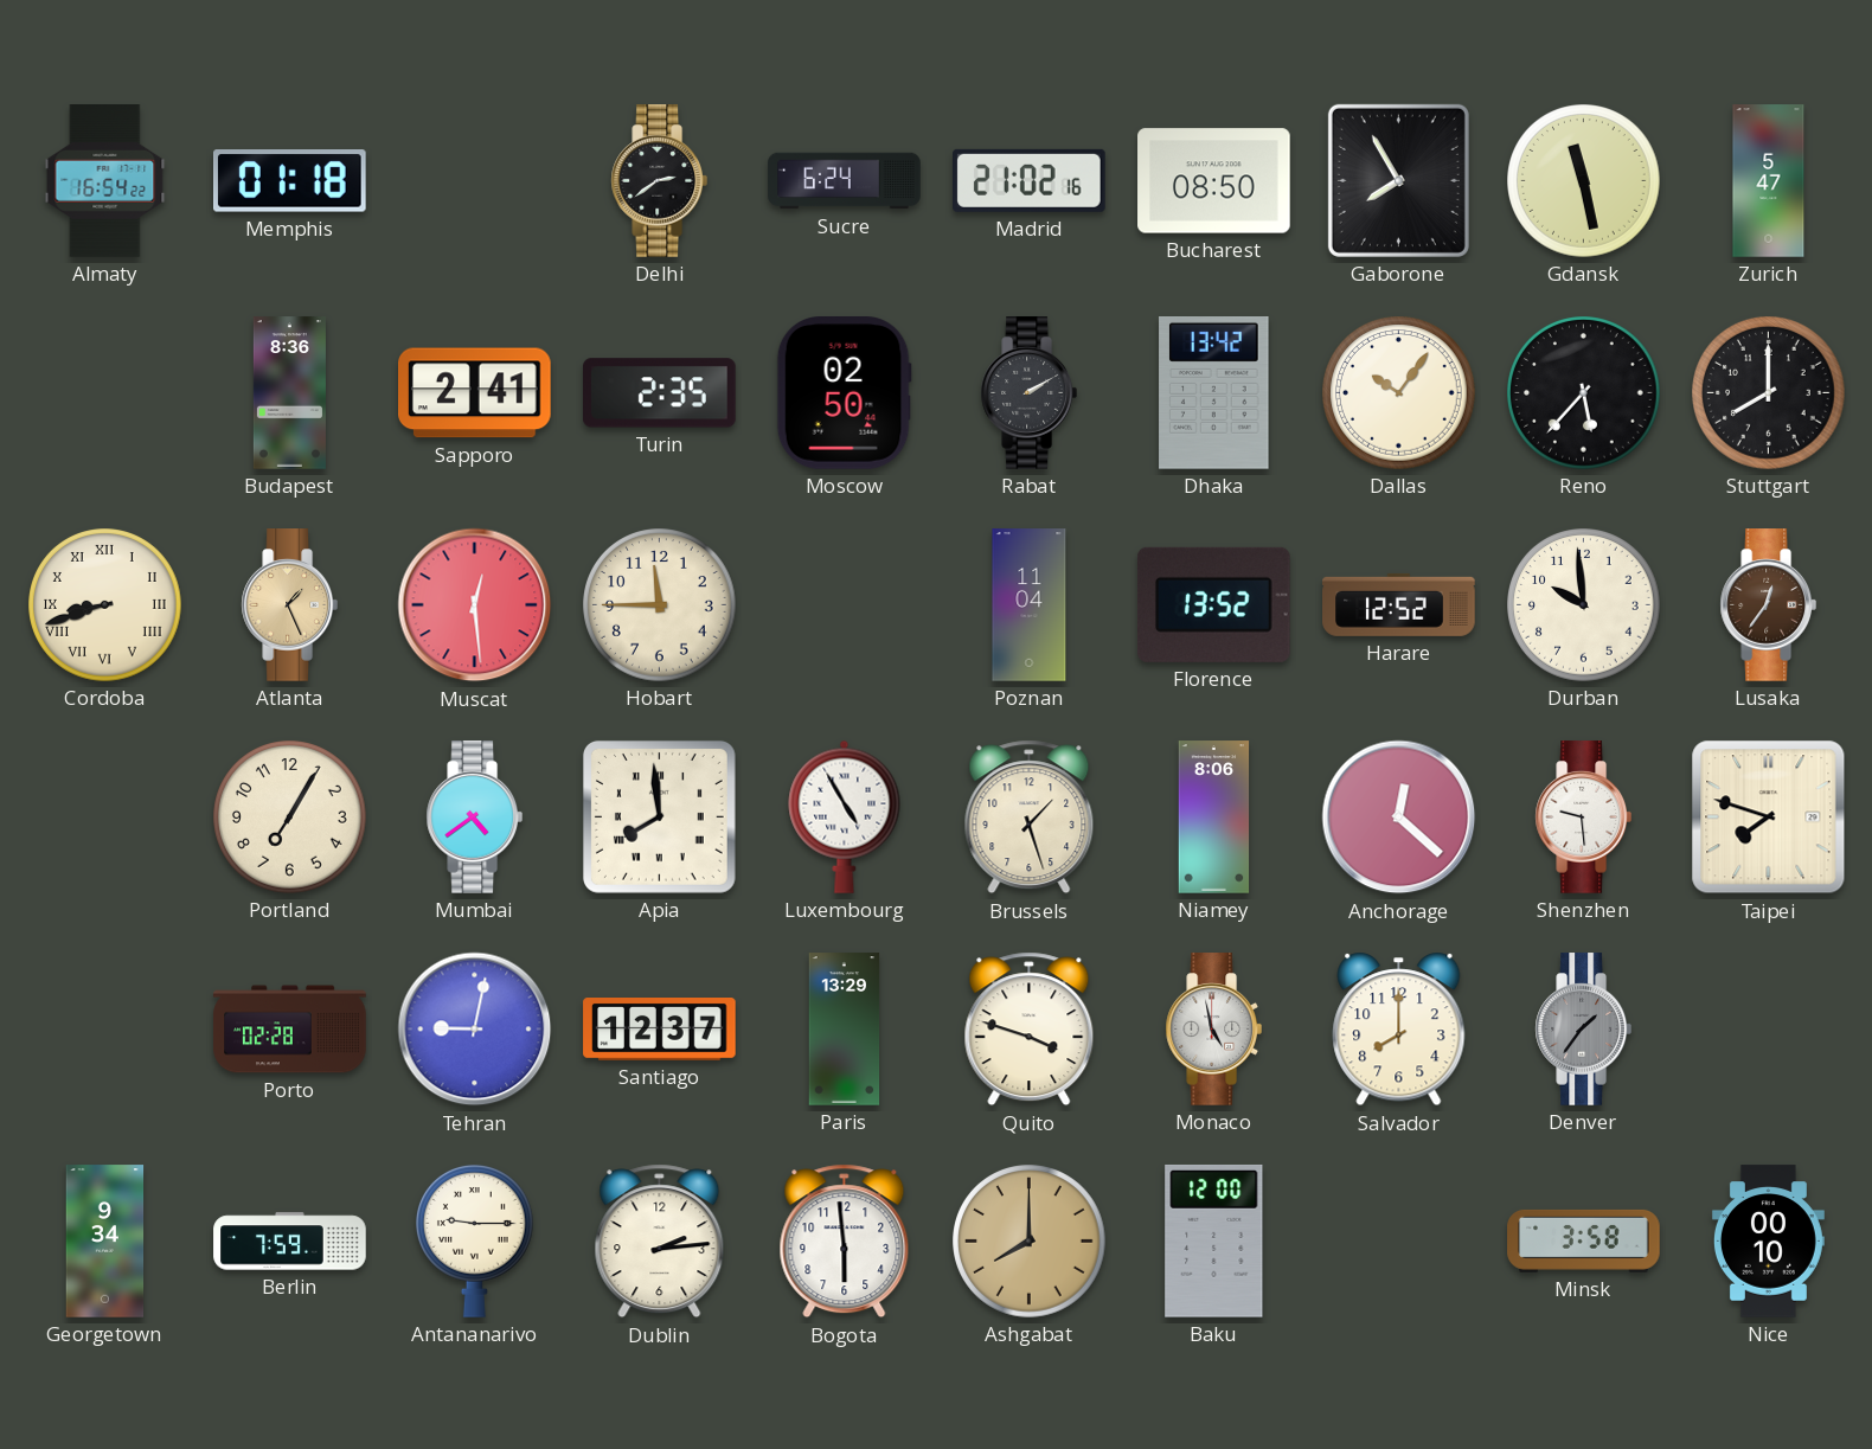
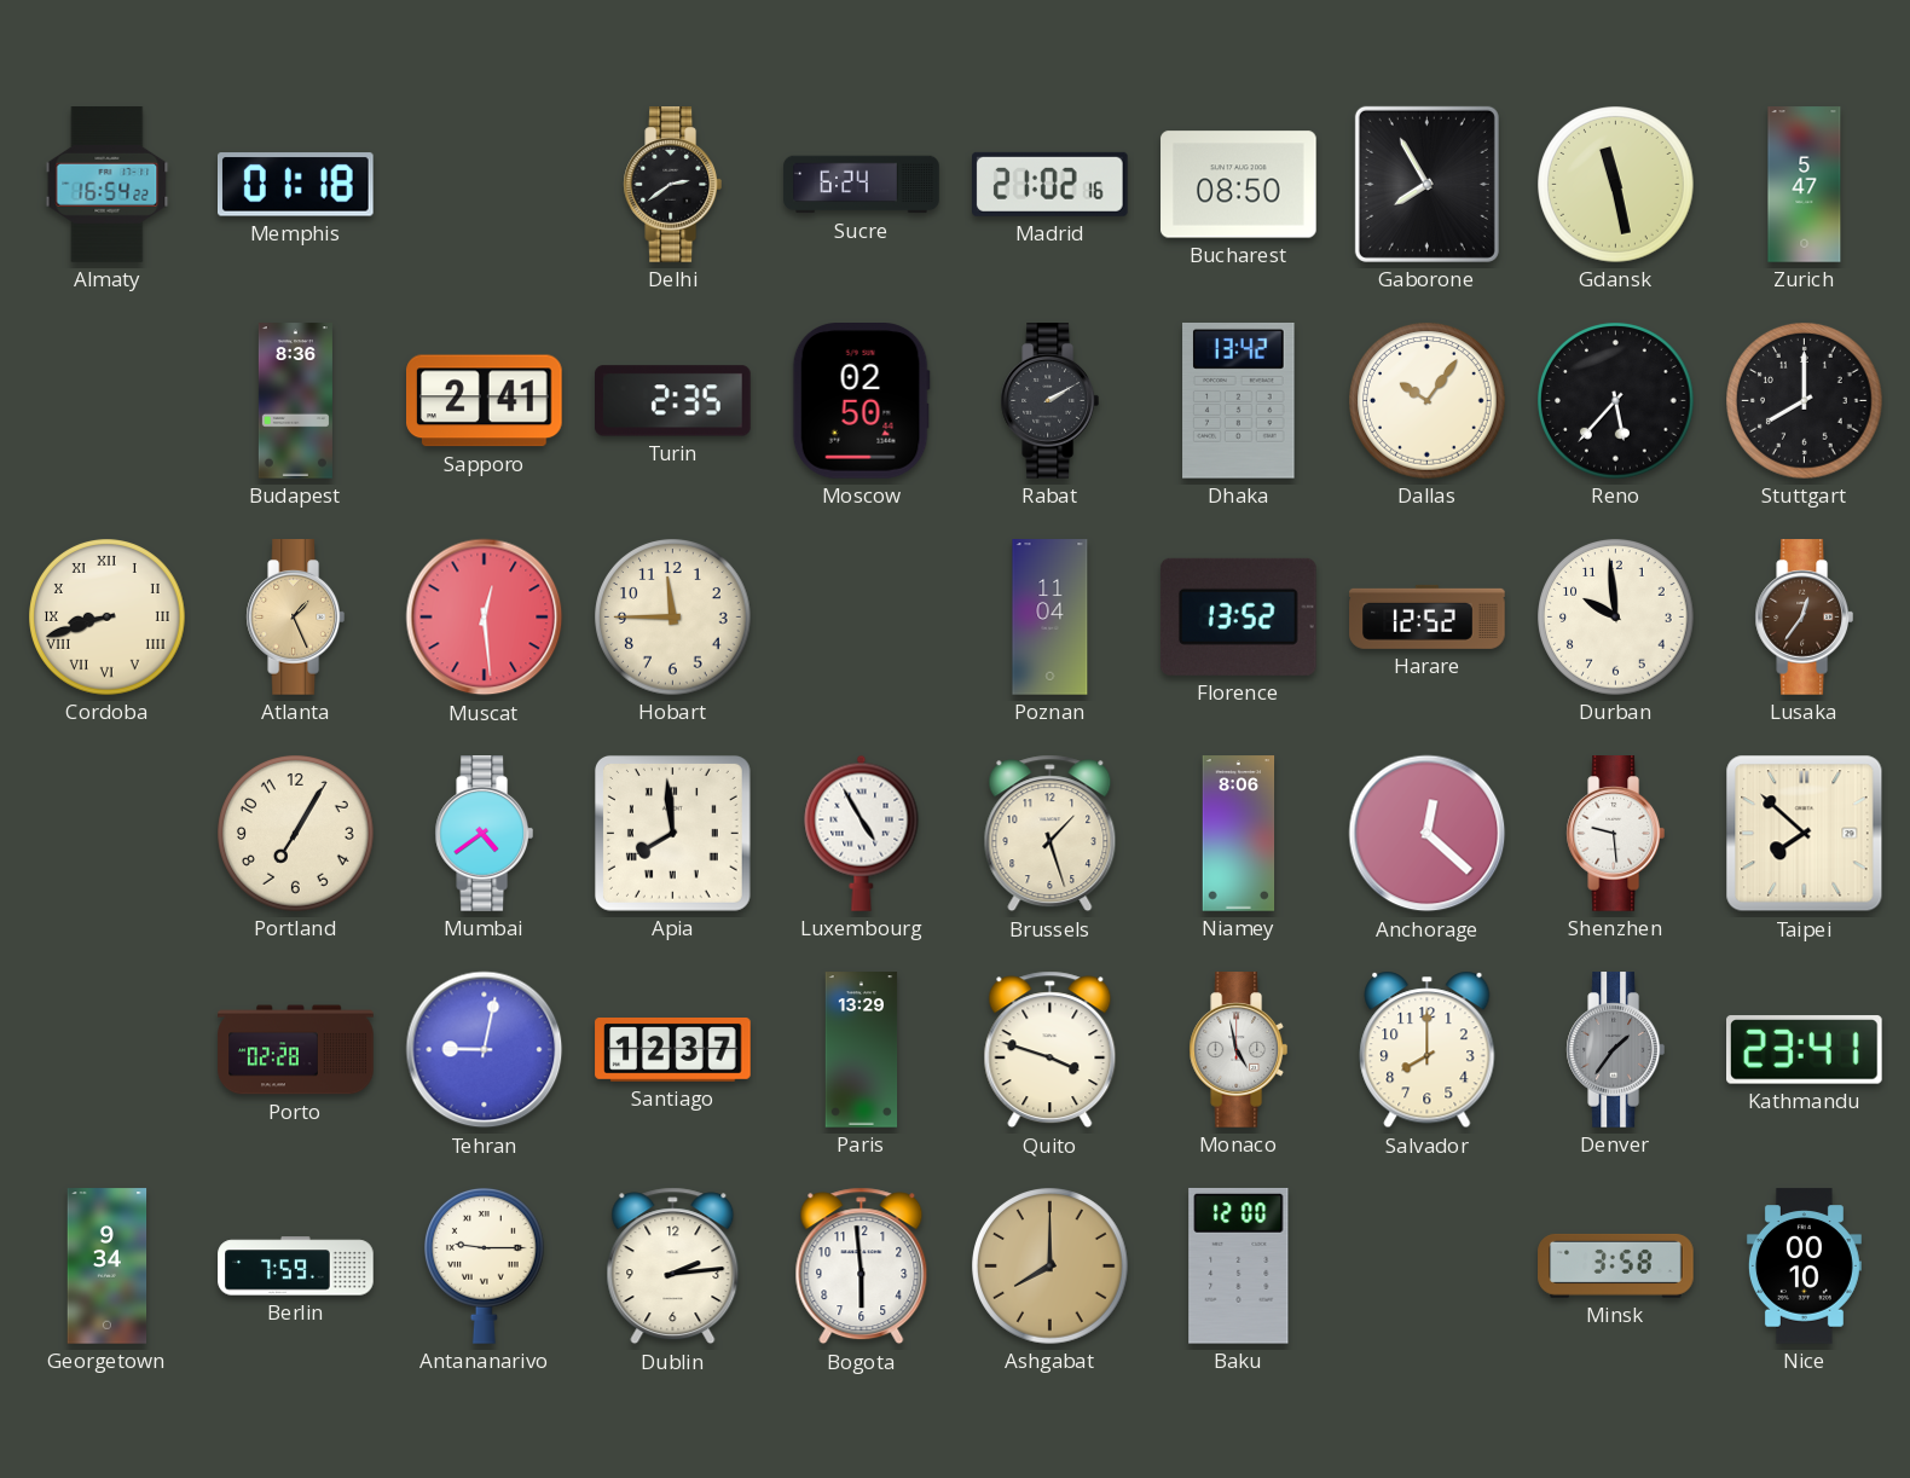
Taipei: 7:48 -> 7:52
Kathmandu: none -> 23:41
